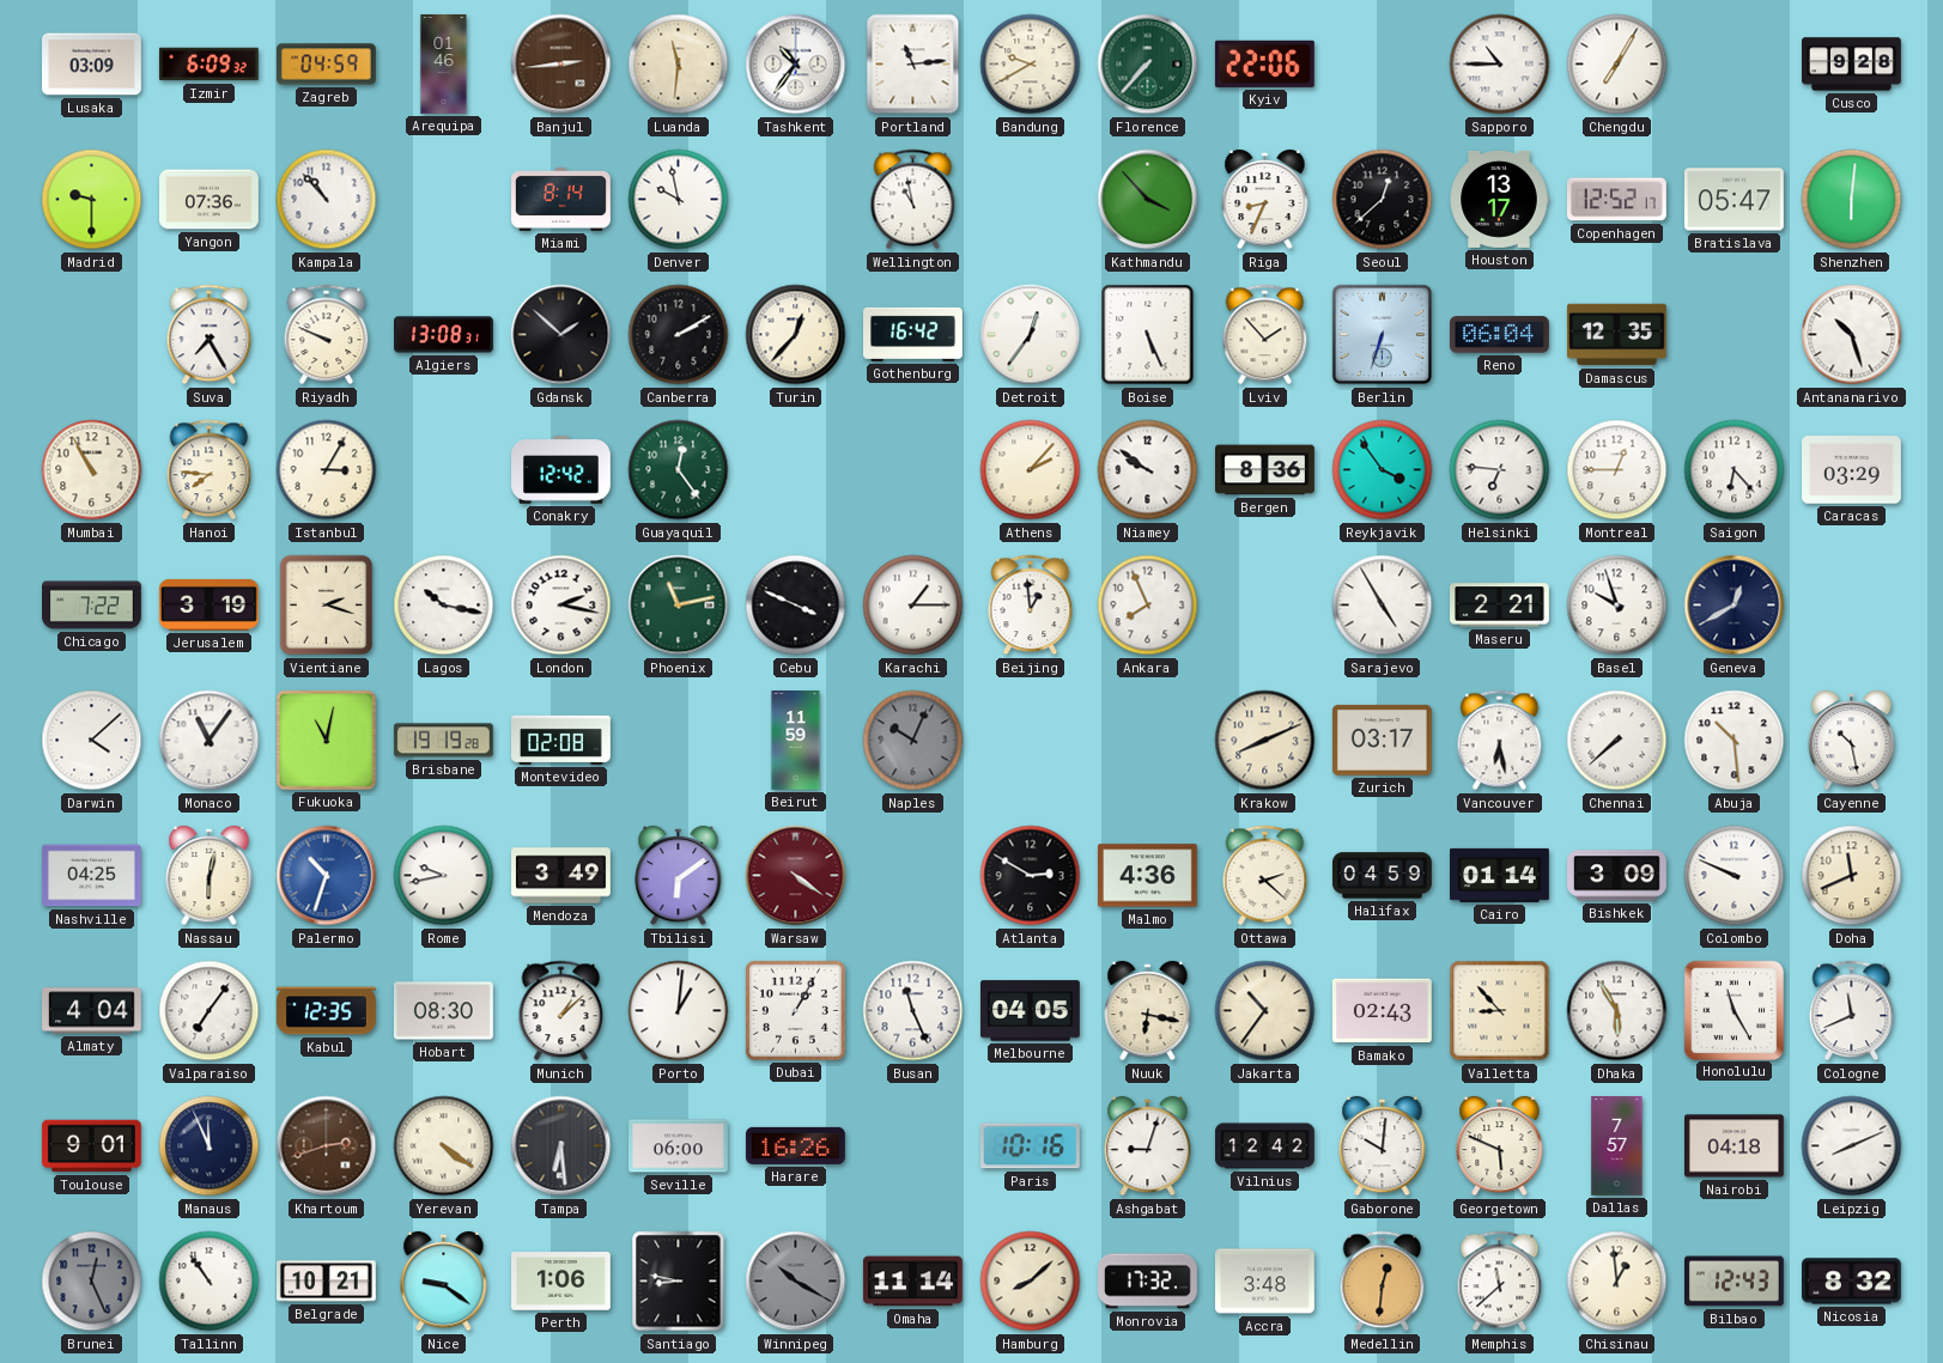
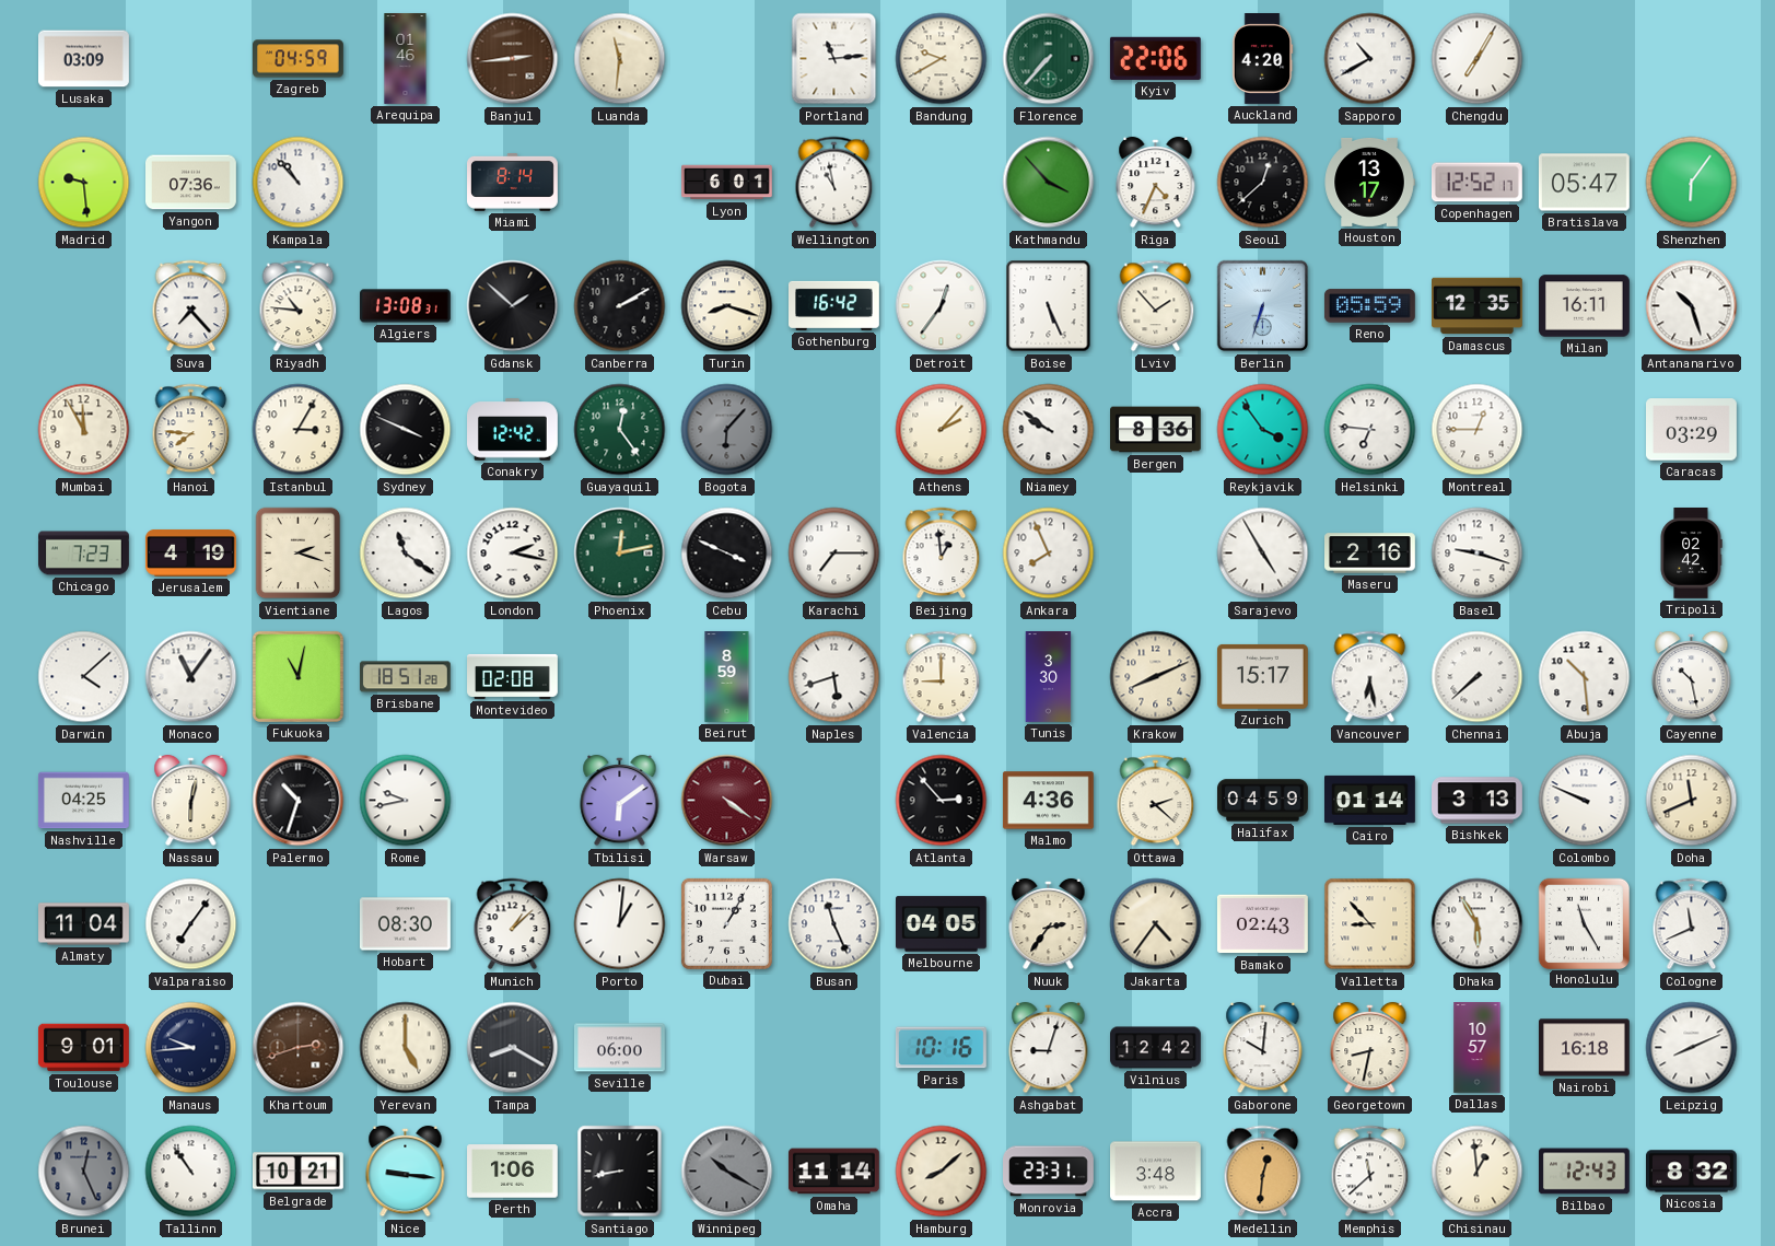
Izmir: 6:09 -> none
Tashkent: 10:36 -> none
Auckland: none -> 4:20
Sapporo: 10:45 -> 10:40
Cusco: 9:28 -> none
Madrid: 9:30 -> 9:29
Denver: 9:58 -> none
Lyon: none -> 6:01
Riga: 8:34 -> 4:34
Shenzhen: 6:01 -> 6:06
Suva: 7:25 -> 7:23
Riyadh: 9:49 -> 10:46
Turin: 12:37 -> 8:18
Reno: 06:04 -> 05:59
Milan: none -> 16:11
Mumbai: 10:55 -> 11:55
Sydney: none -> 3:49
Bogota: none -> 6:07
Saigon: 6:23 -> none
Chicago: 7:22 -> 7:23
Jerusalem: 3:19 -> 4:19
Lagos: 10:17 -> 11:21
Phoenix: 11:13 -> 12:13
Karachi: 1:15 -> 7:15
Maseru: 2:21 -> 2:16
Basel: 9:57 -> 9:18
Geneva: 12:40 -> none
Tripoli: none -> 02:42
Brisbane: 19:19 -> 18:51
Beirut: 11:59 -> 8:59
Naples: 10:04 -> 5:42
Naples dial: grey -> white
Valencia: none -> 9:00
Tunis: none -> 3:30
Zurich: 03:17 -> 15:17
Palermo dial: blue -> black
Mendoza: 3:49 -> none
Atlanta: 2:50 -> 2:53
Bishkek: 3:09 -> 3:13
Almaty: 4:04 -> 11:04
Kabul: 12:35 -> none
Nuuk: 6:17 -> 2:36
Jakarta: 10:36 -> 4:36
Manaus: 11:56 -> 9:44
Yerevan: 4:21 -> 5:00
Tampa: 6:29 -> 8:20
Harare: 16:26 -> none
Georgetown: 5:49 -> 8:32
Dallas: 7:57 -> 10:57
Nairobi: 04:18 -> 16:18
Nice: 9:21 -> 9:16
Santiago: 8:47 -> 8:43
Monrovia: 17:32 -> 23:31
